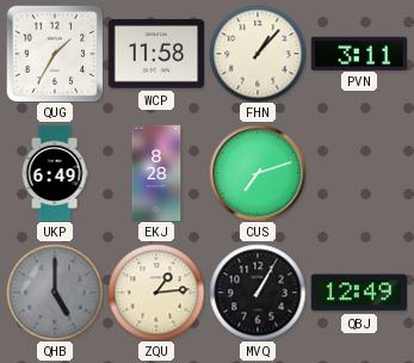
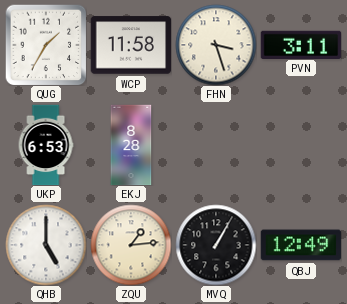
FHN: 1:07 -> 3:27
UKP: 6:49 -> 6:53
CUS: 7:12 -> none
QHB dial: grey -> white
